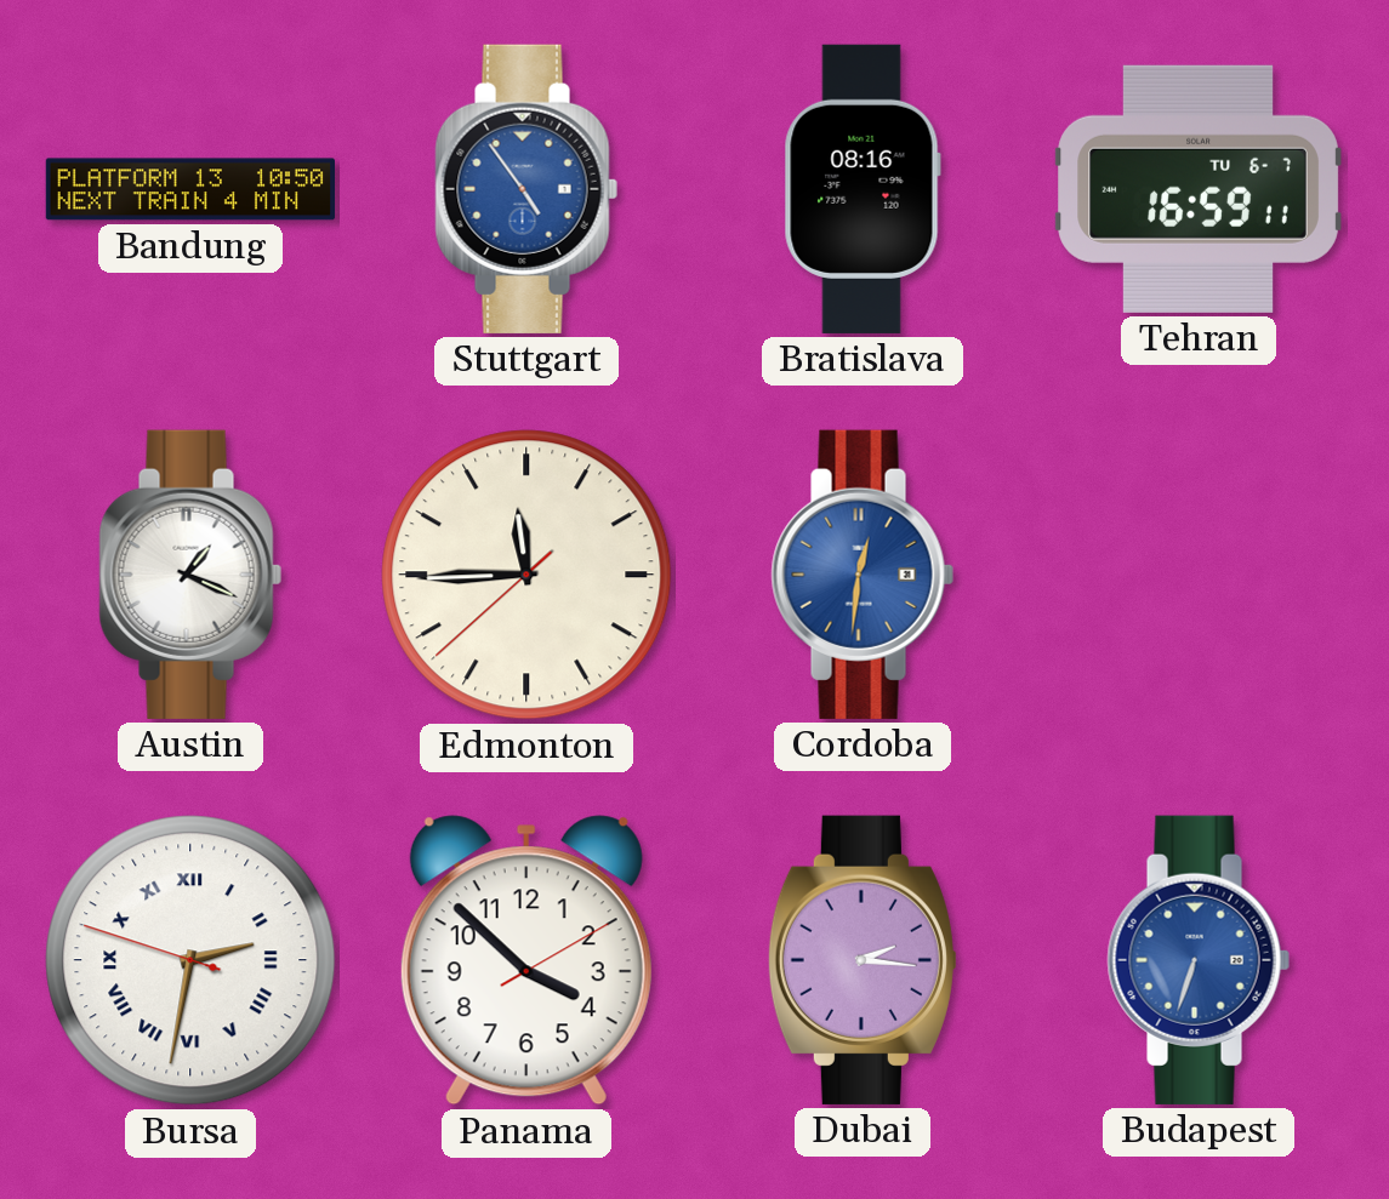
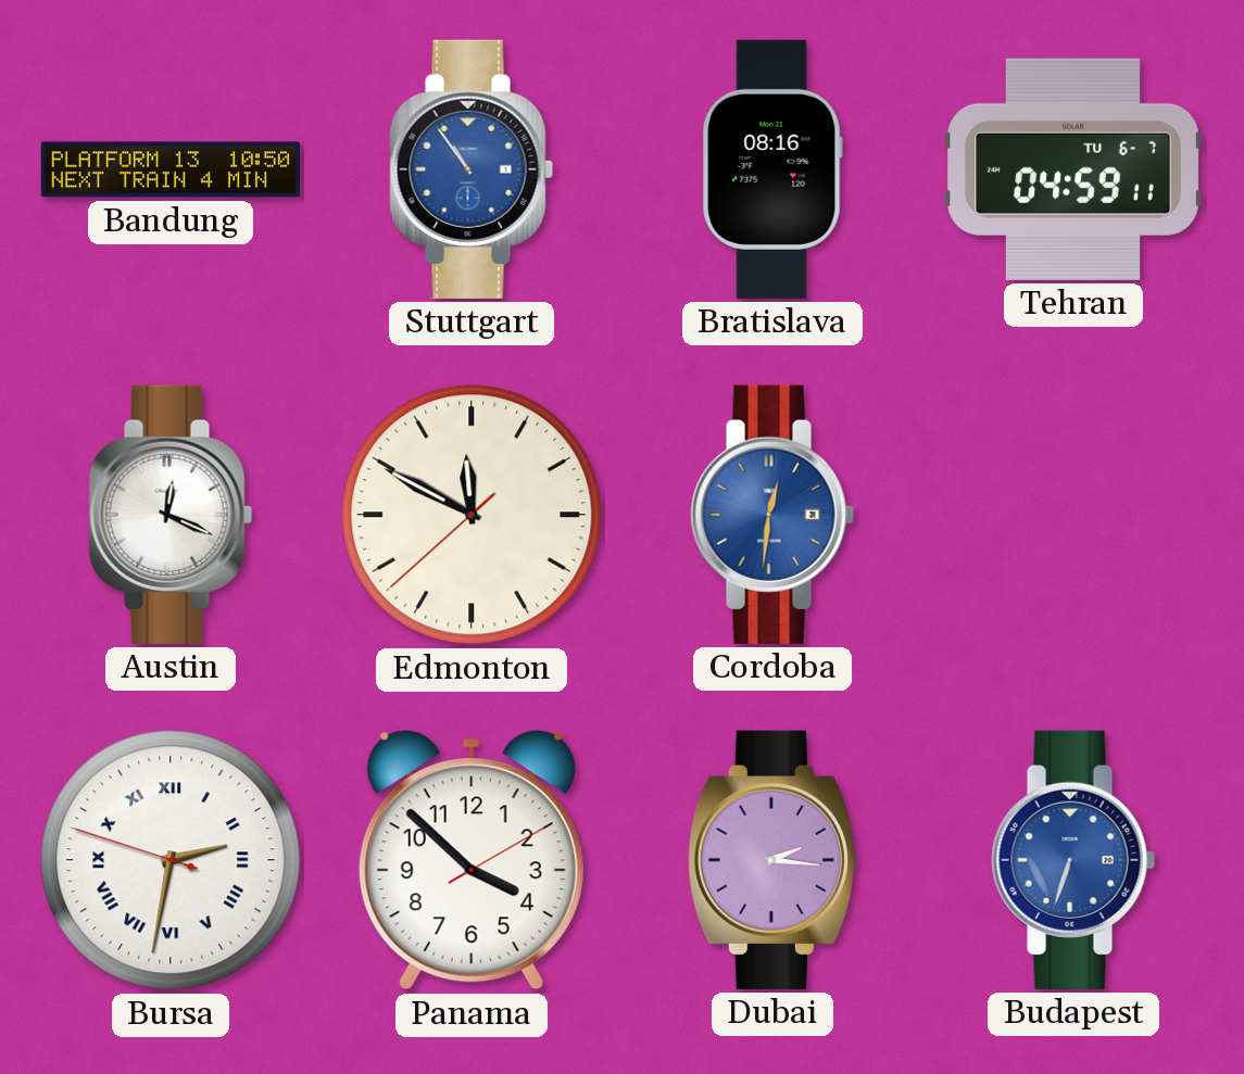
Stuttgart: 4:54 -> 10:54
Tehran: 16:59 -> 04:59
Austin: 1:19 -> 12:19
Edmonton: 11:44 -> 11:49
